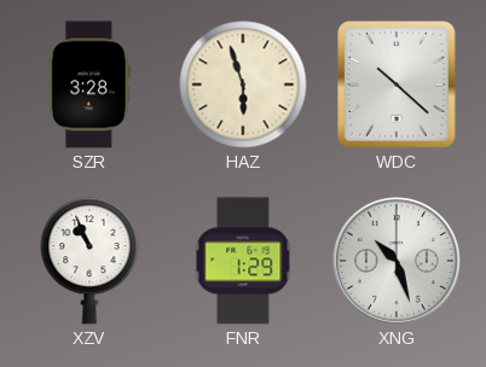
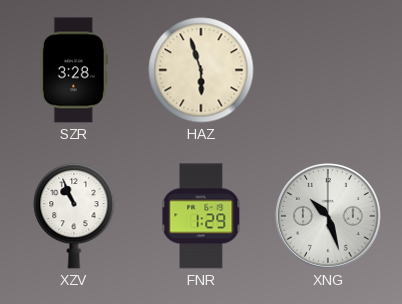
WDC: 10:22 -> none
